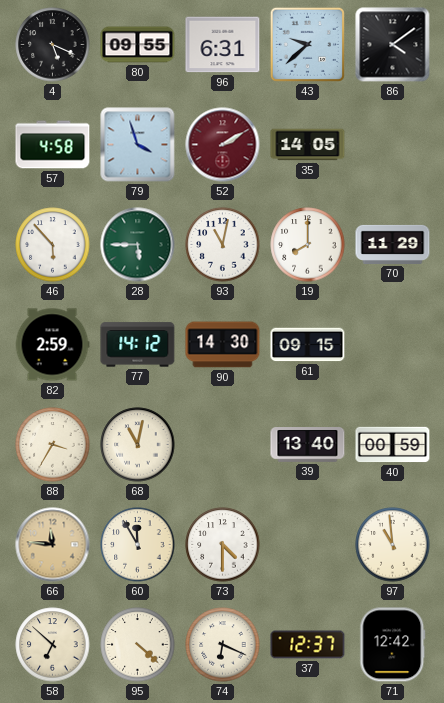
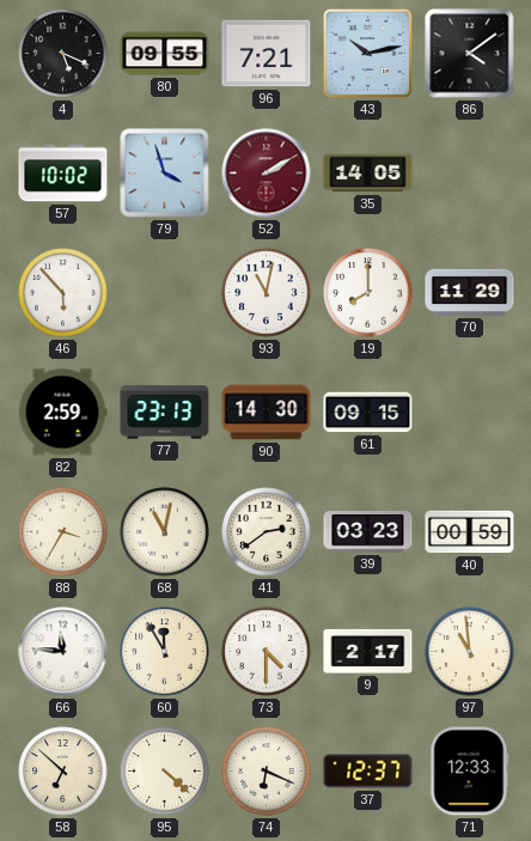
96: 6:31 -> 7:21
43: 9:38 -> 10:13
57: 4:58 -> 10:02
28: 5:45 -> none
77: 14:12 -> 23:13
41: none -> 2:39
39: 13:40 -> 03:23
66 dial: champagne -> white
9: none -> 2:17
71: 12:42 -> 12:33
